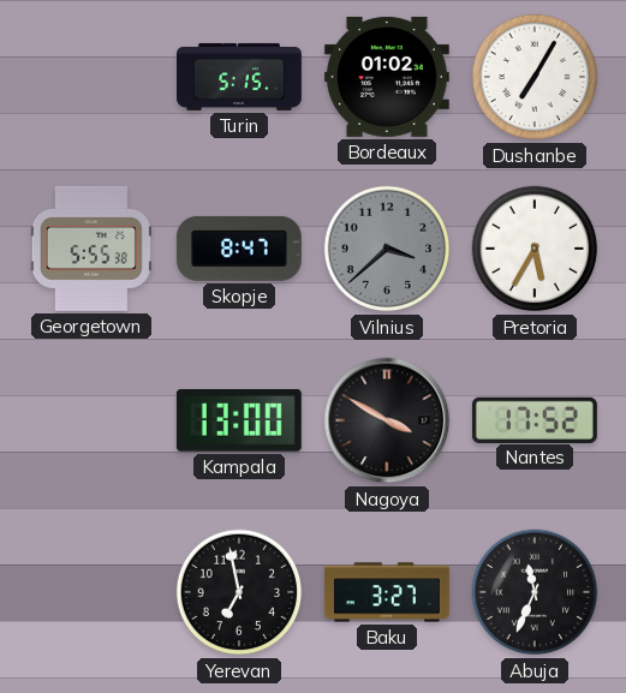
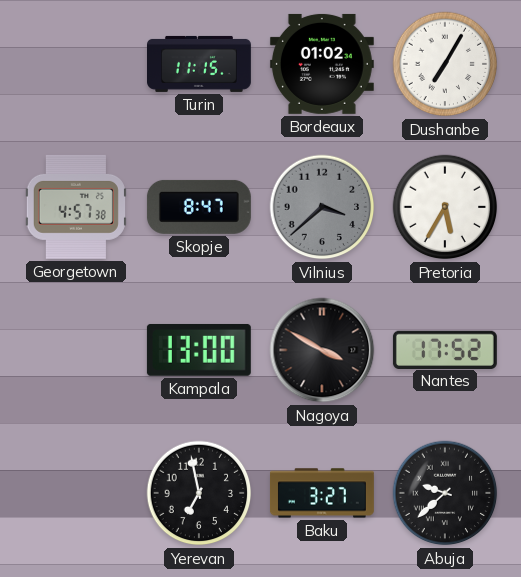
Turin: 5:15 -> 11:15
Georgetown: 5:55 -> 4:57
Abuja: 11:34 -> 9:38
